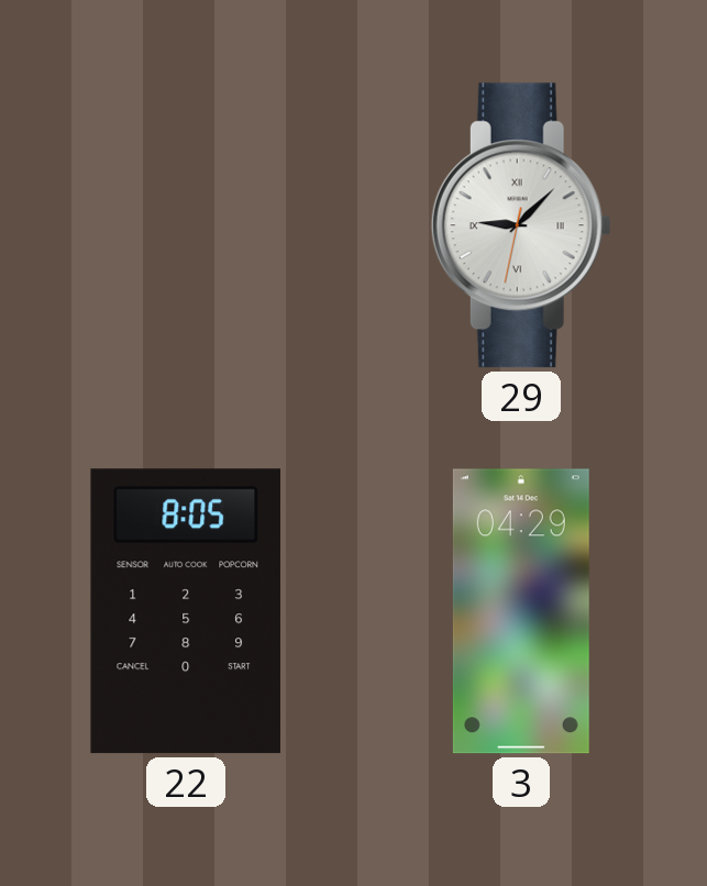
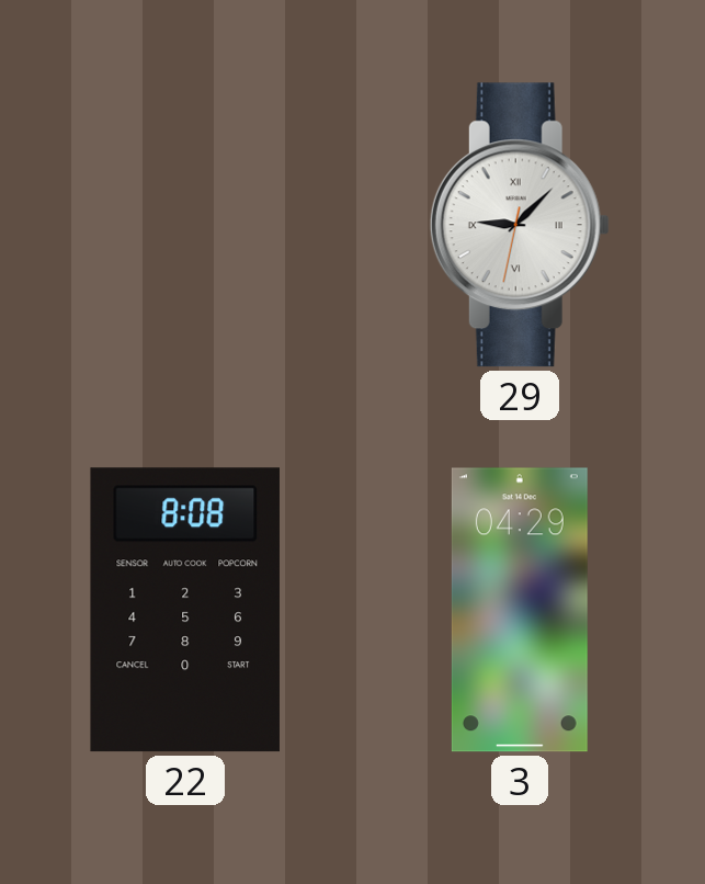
22: 8:05 -> 8:08
